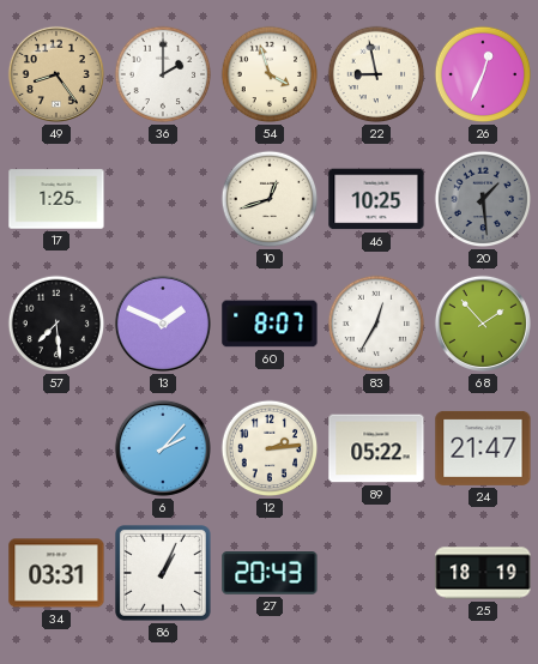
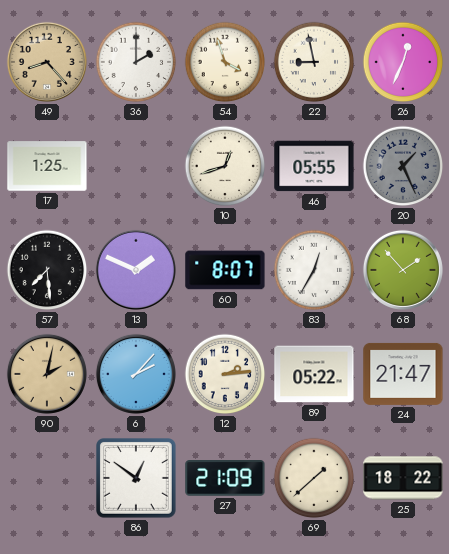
49: 8:24 -> 8:23
46: 10:25 -> 05:55
20: 1:29 -> 1:26
90: none -> 2:02
34: 03:31 -> none
86: 1:04 -> 12:51
27: 20:43 -> 21:09
69: none -> 1:38
25: 18:19 -> 18:22
